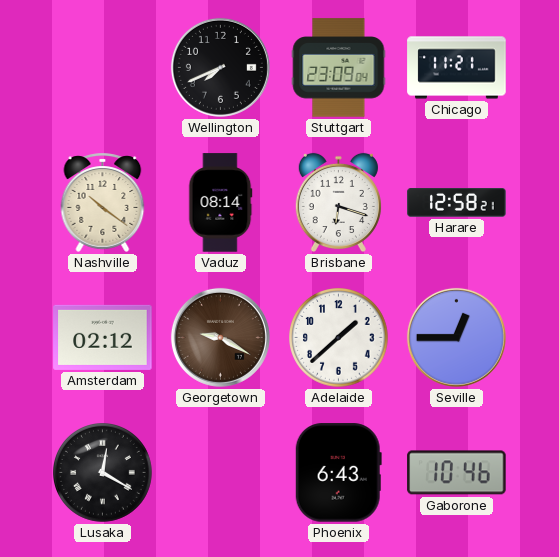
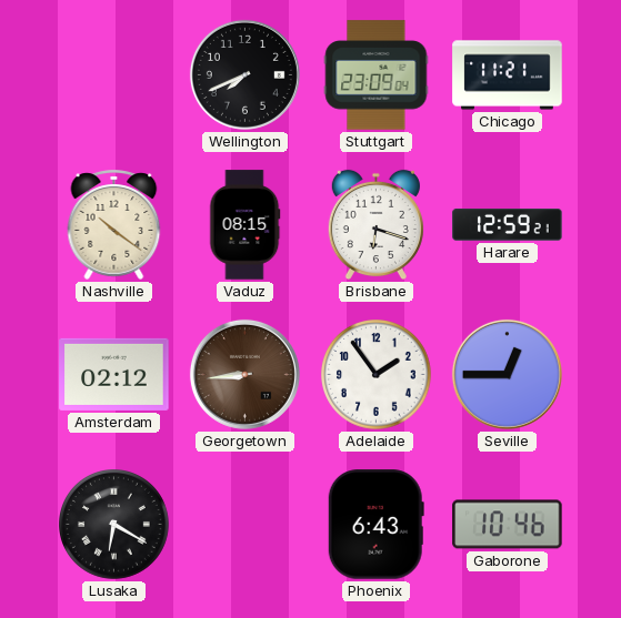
Vaduz: 08:14 -> 08:15
Harare: 12:58 -> 12:59
Georgetown: 9:20 -> 8:44
Adelaide: 1:38 -> 1:54
Lusaka: 12:20 -> 6:20
